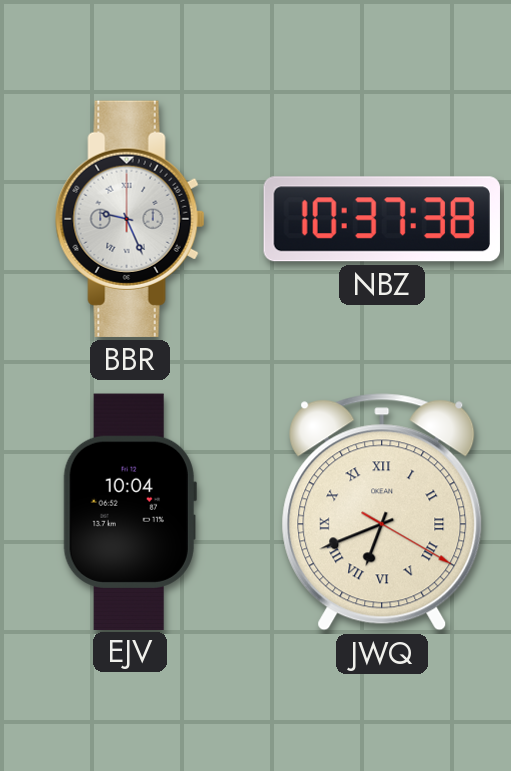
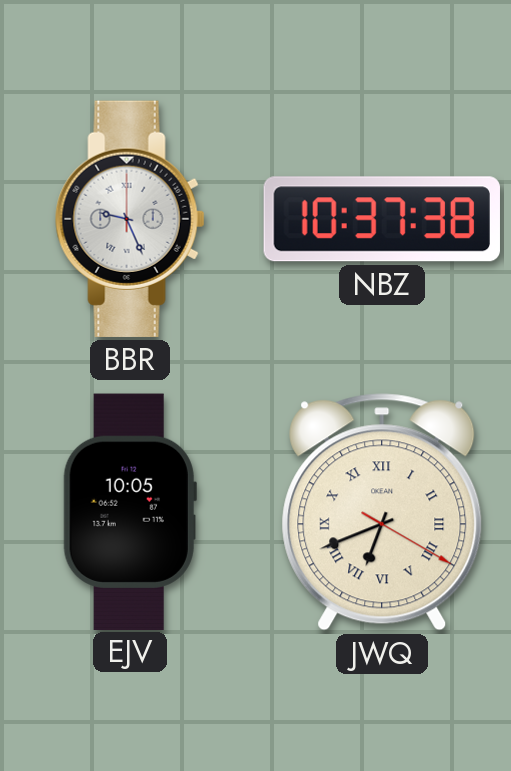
EJV: 10:04 -> 10:05
